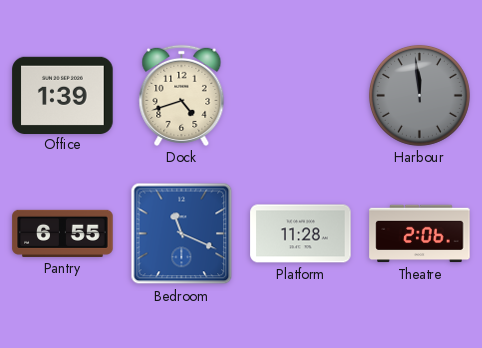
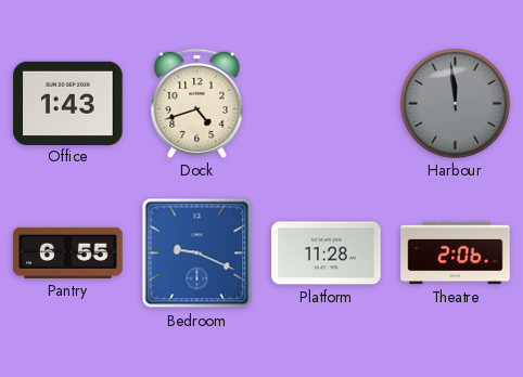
Office: 1:39 -> 1:43
Bedroom: 11:19 -> 9:19
